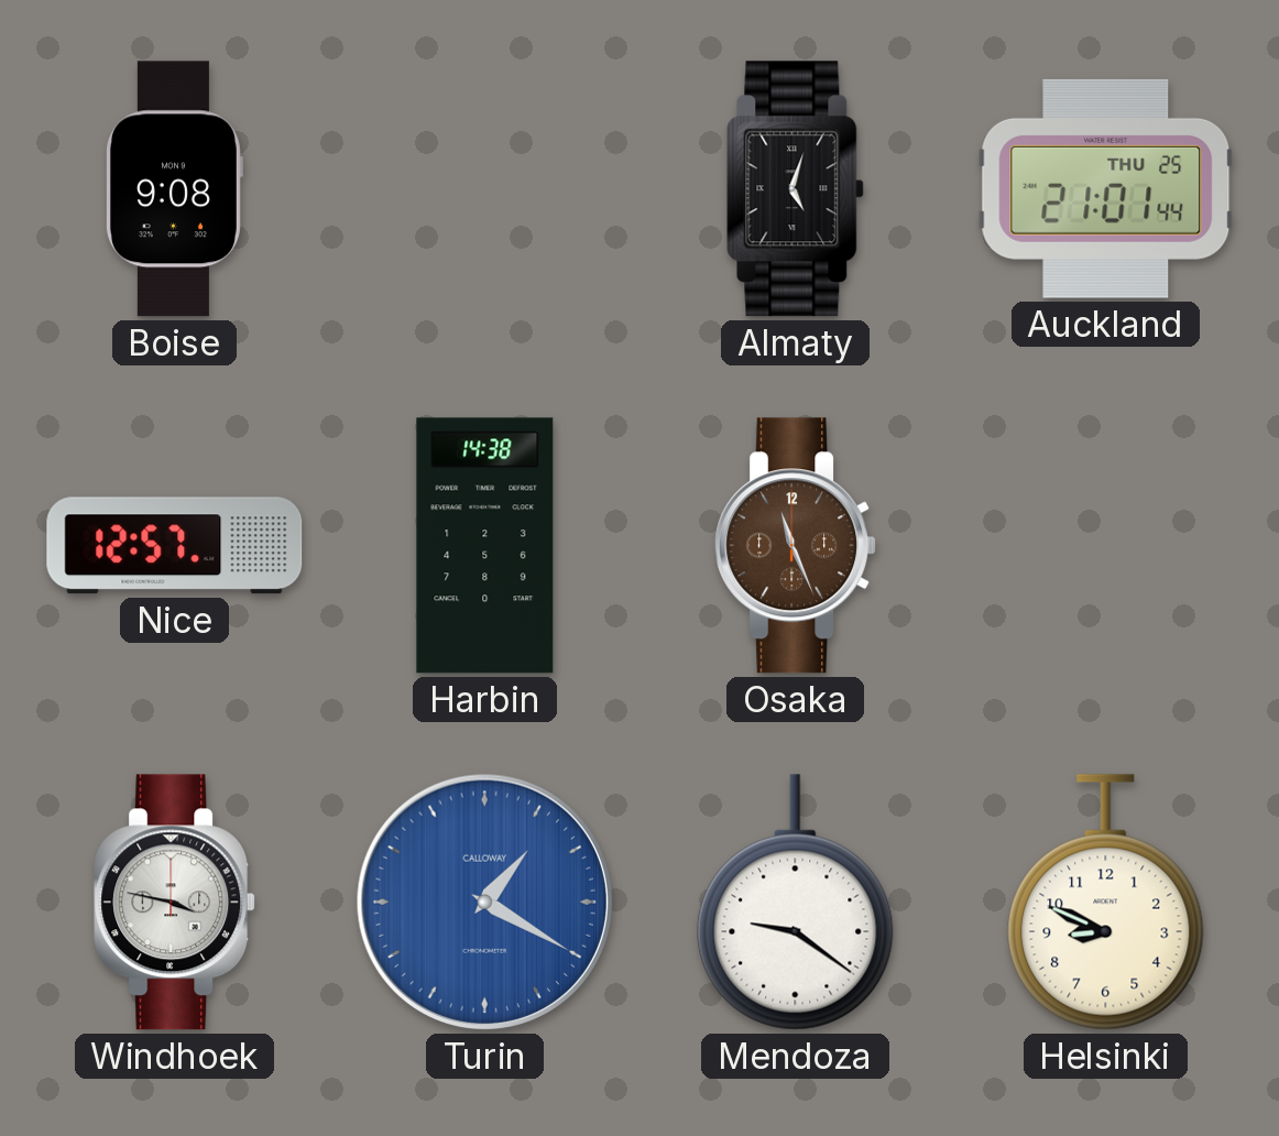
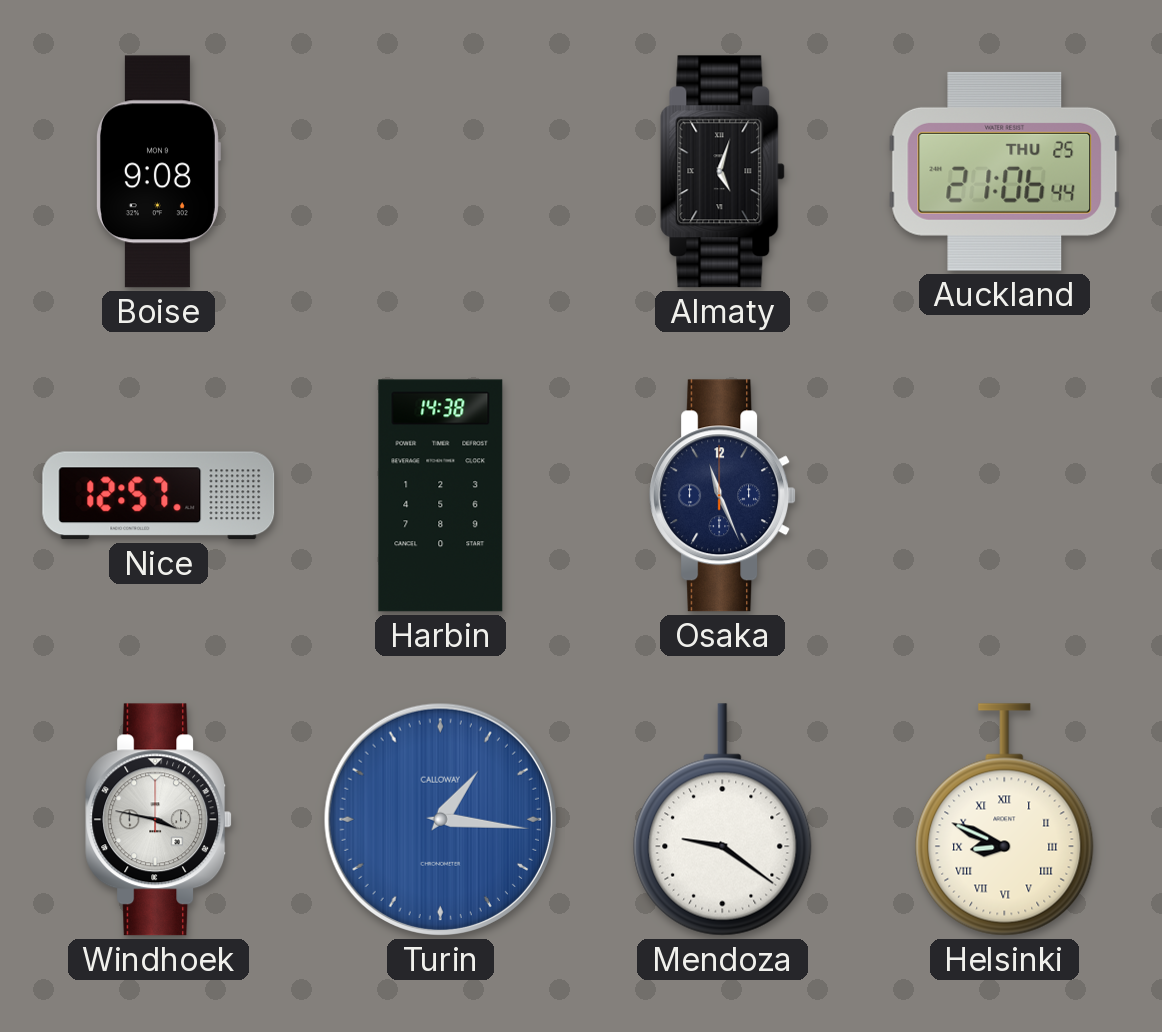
Auckland: 21:01 -> 21:06
Osaka dial: brown -> navy
Turin: 1:20 -> 1:16
Helsinki numerals: Arabic -> Roman
